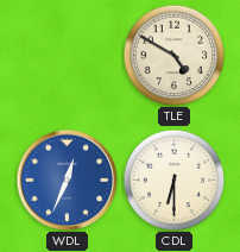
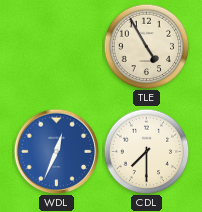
TLE: 4:50 -> 4:55
CDL: 6:30 -> 7:30
